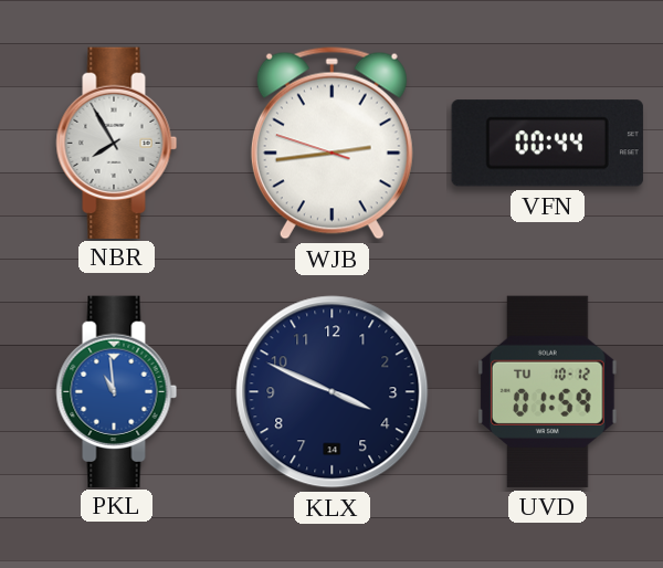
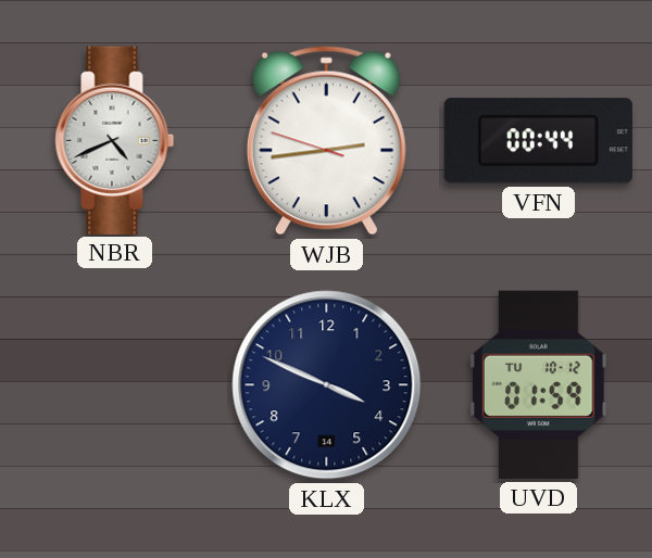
NBR: 7:55 -> 4:41
PKL: 10:59 -> none
